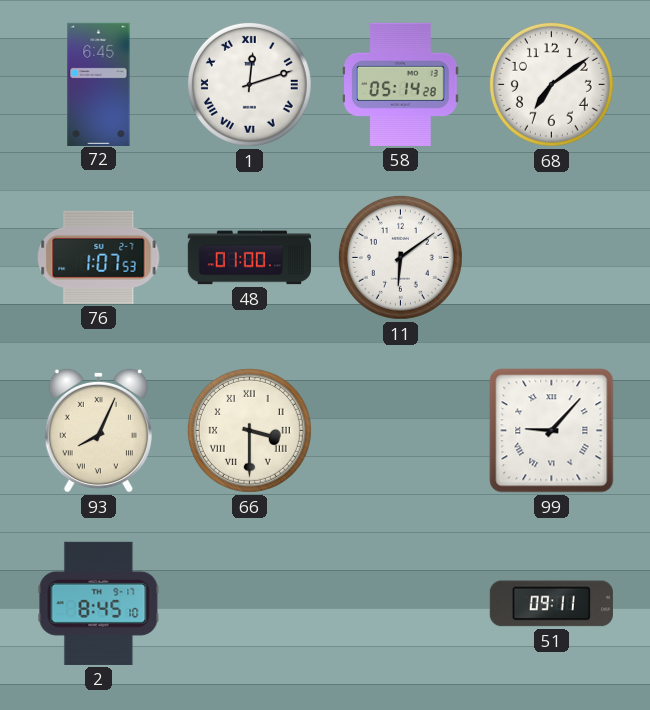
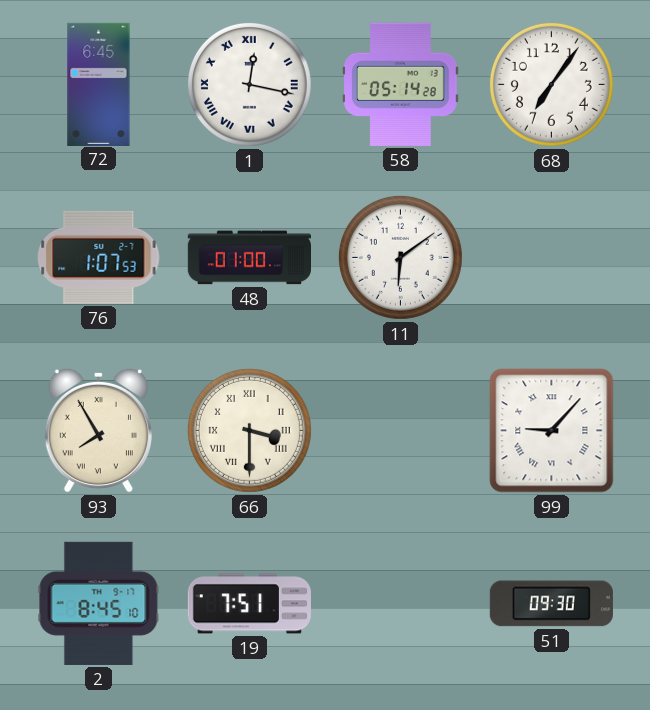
1: 12:12 -> 12:17
68: 7:09 -> 7:06
93: 8:04 -> 7:55
19: none -> 7:51
51: 09:11 -> 09:30
